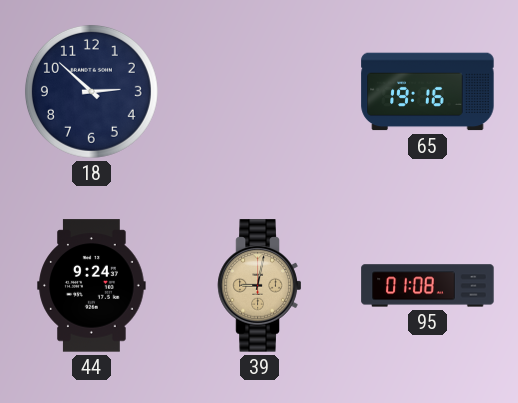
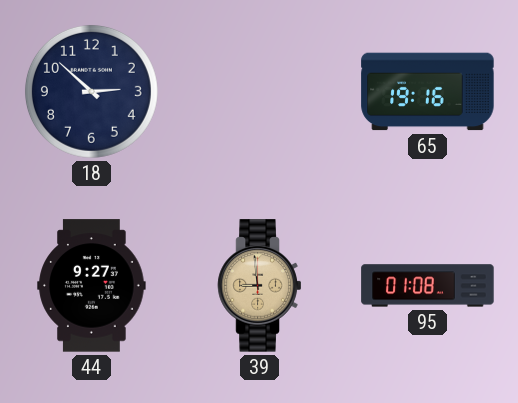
44: 9:24 -> 9:27
39: 9:02 -> 8:59
